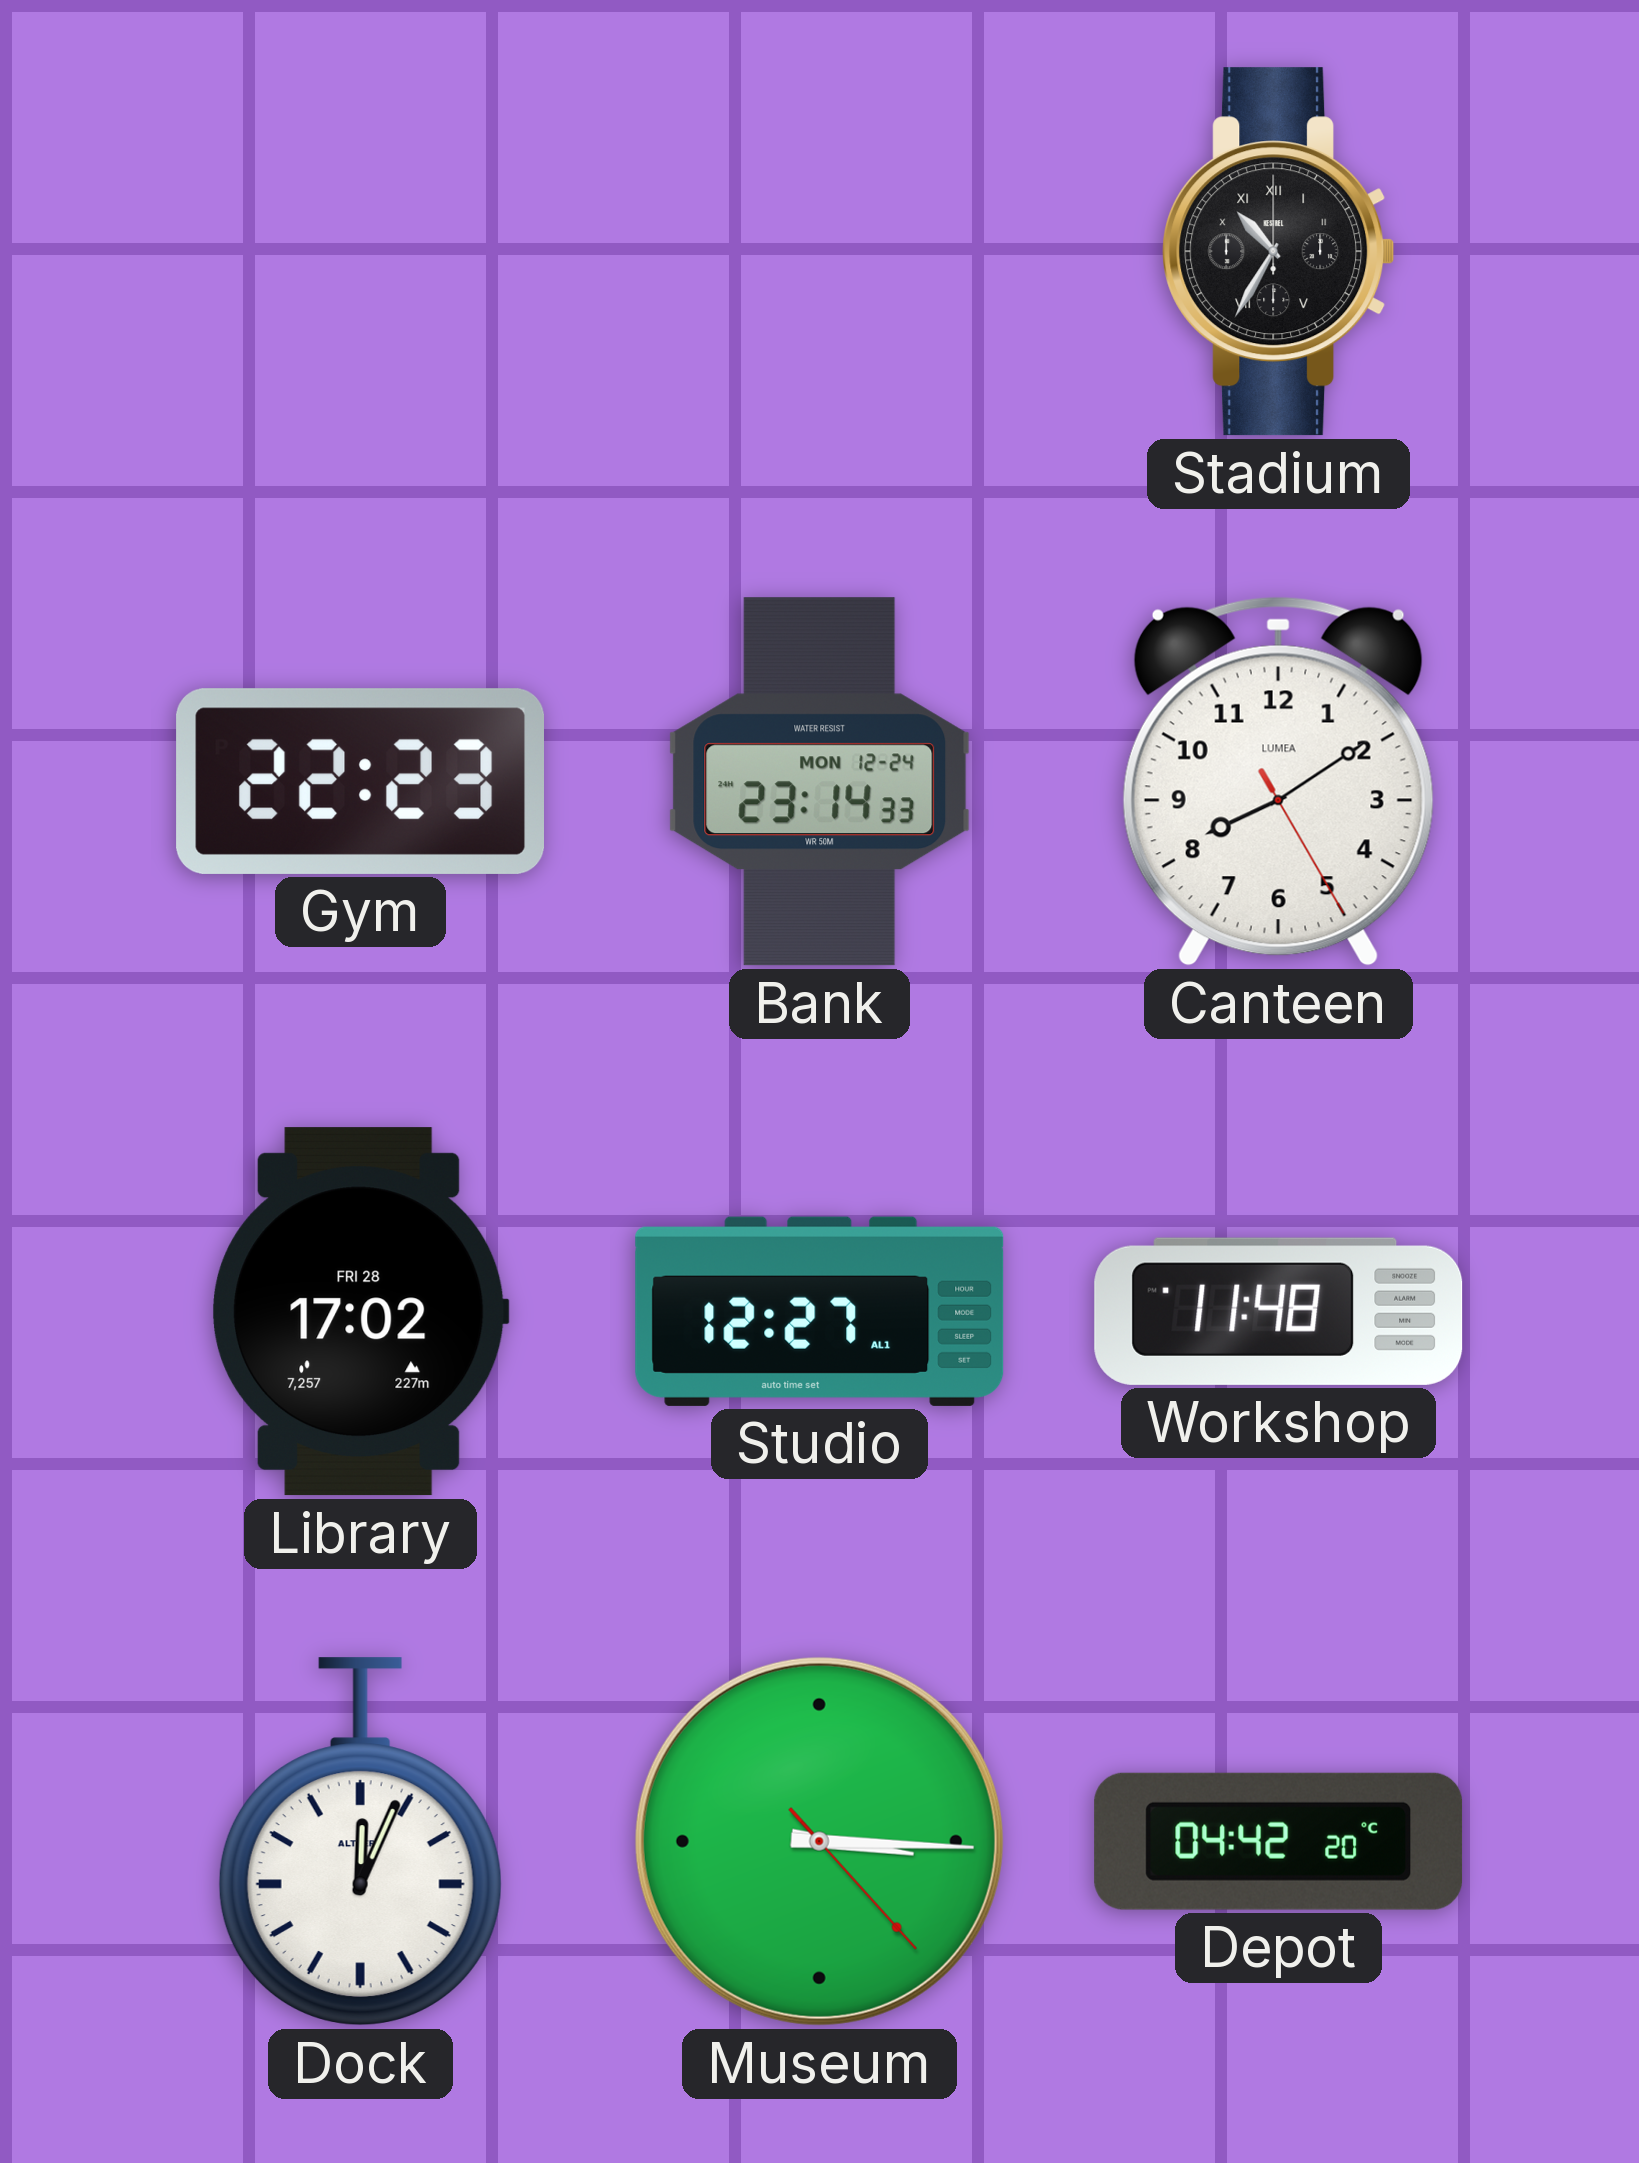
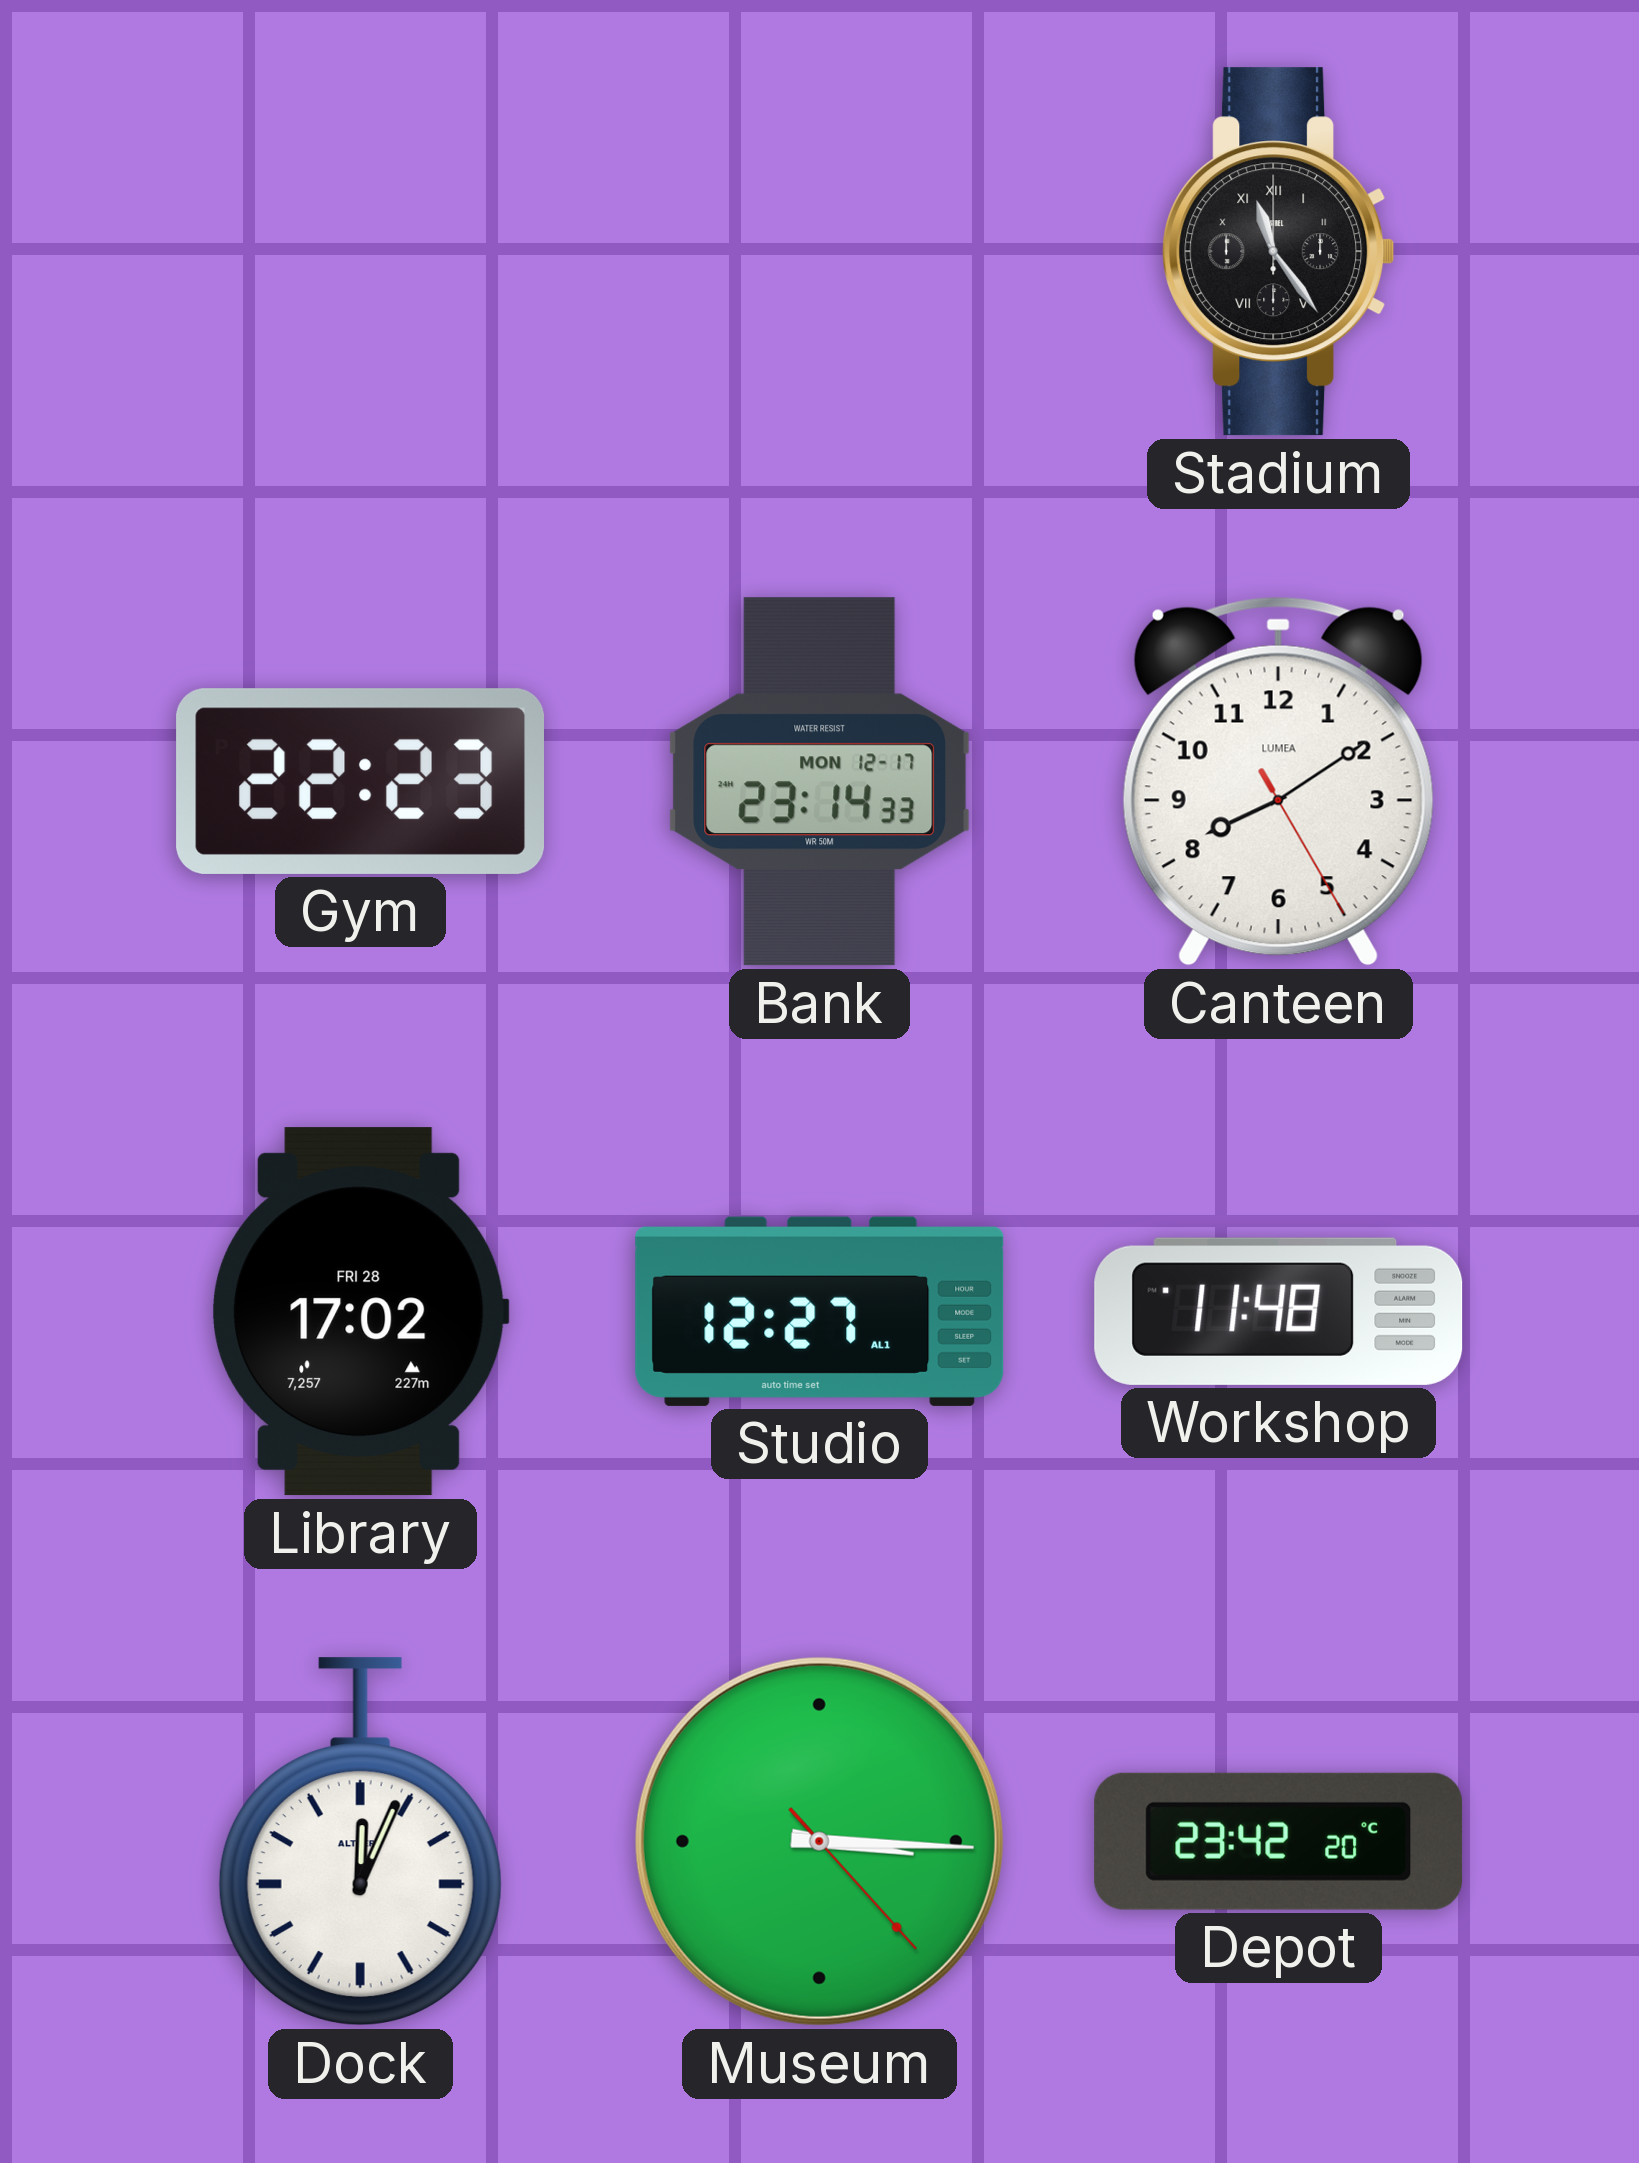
Stadium: 10:35 -> 11:24
Bank date: MON 12-24 -> MON 12-17
Depot: 04:42 -> 23:42
